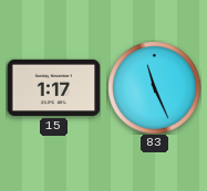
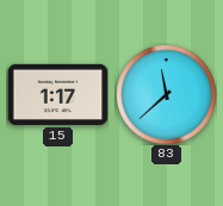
83: 11:26 -> 11:38
